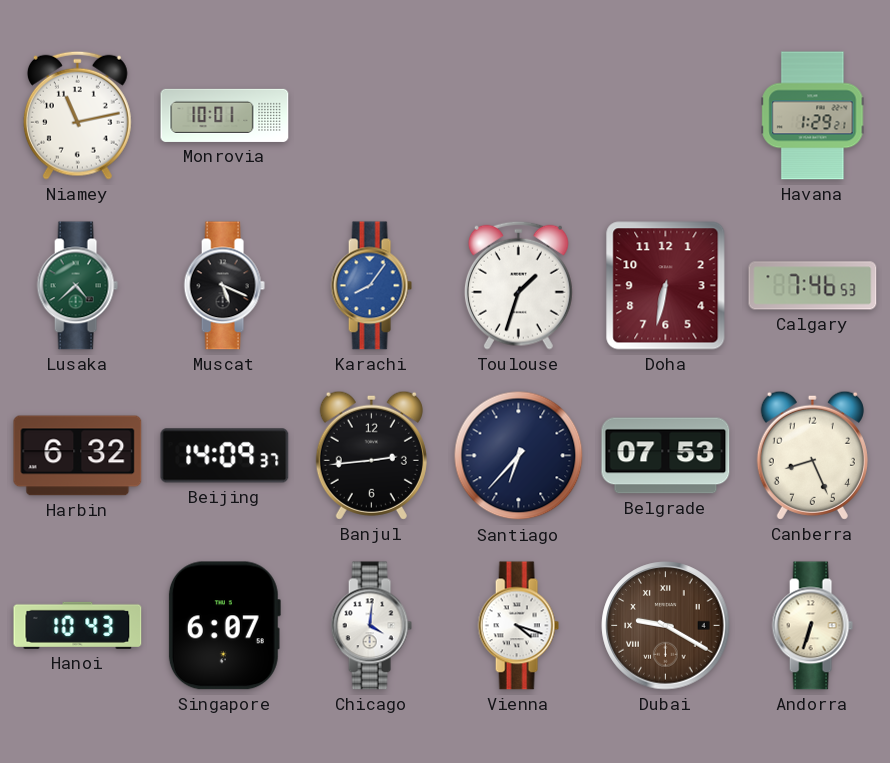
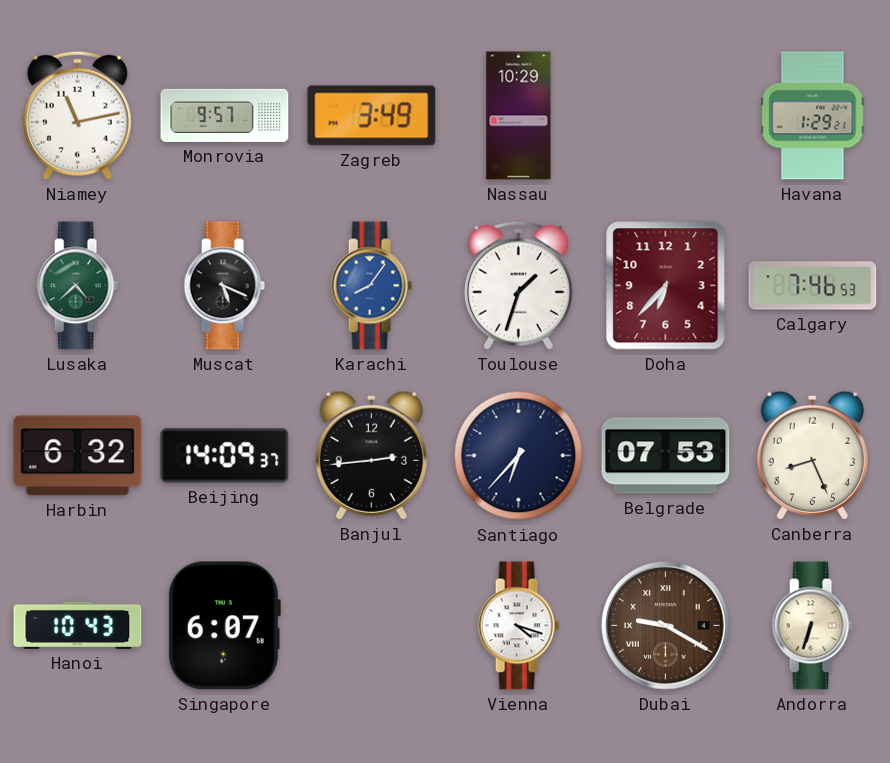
Monrovia: 10:01 -> 9:57
Zagreb: none -> 3:49
Nassau: none -> 10:29
Doha: 6:32 -> 6:37
Chicago: 4:01 -> none
